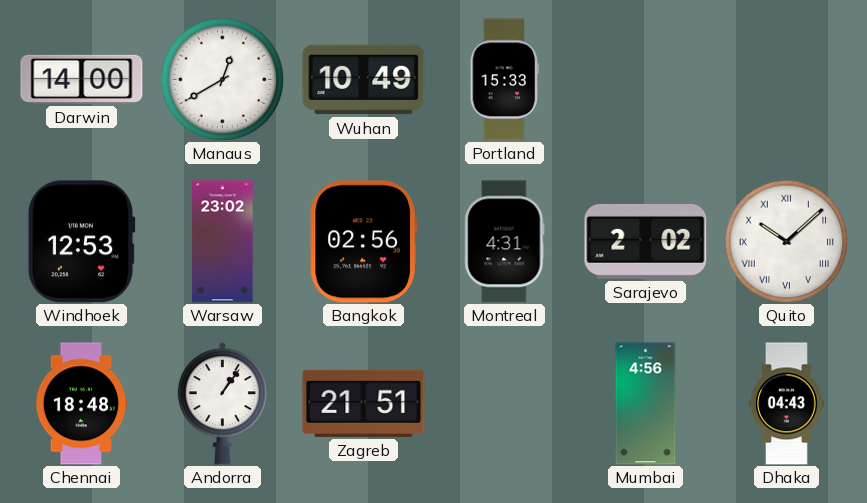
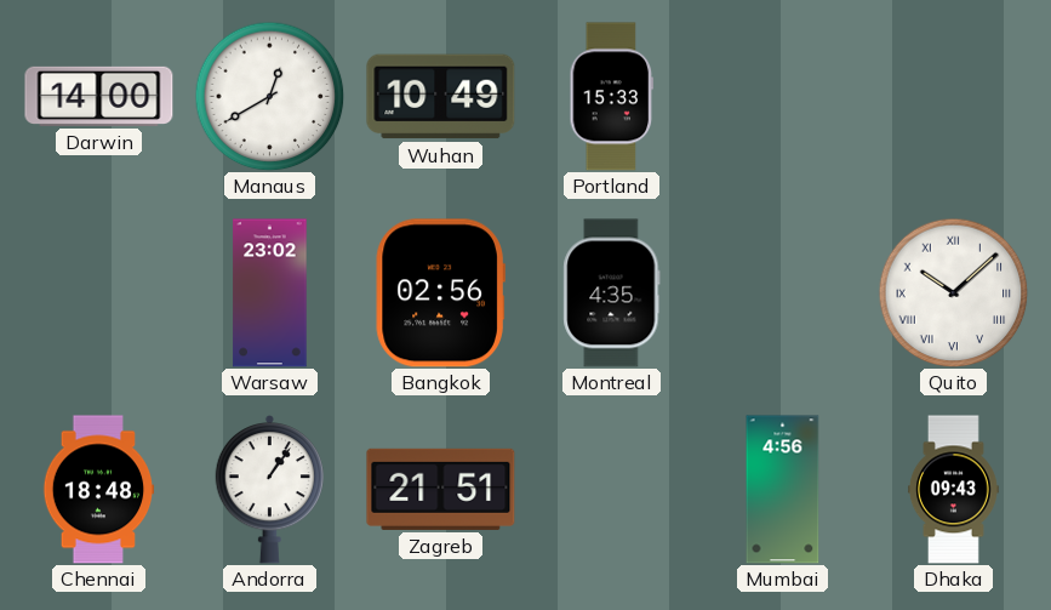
Windhoek: 12:53 -> none
Montreal: 4:31 -> 4:35
Sarajevo: 2:02 -> none
Dhaka: 04:43 -> 09:43
